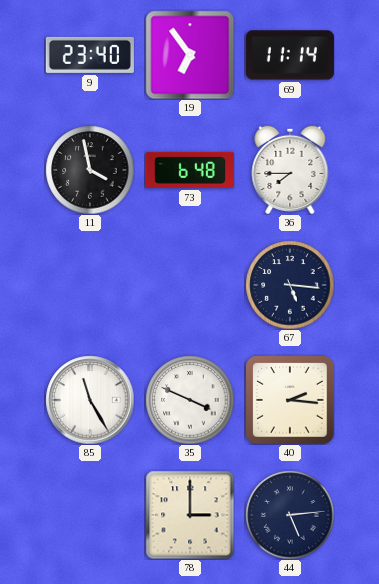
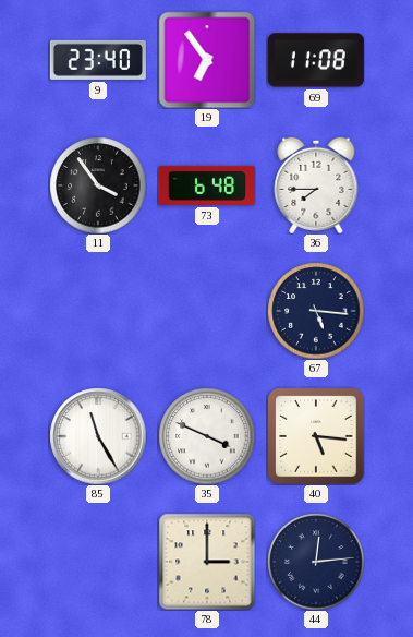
69: 11:14 -> 11:08
11: 3:58 -> 3:54
40: 2:16 -> 5:16
44: 5:14 -> 12:14
